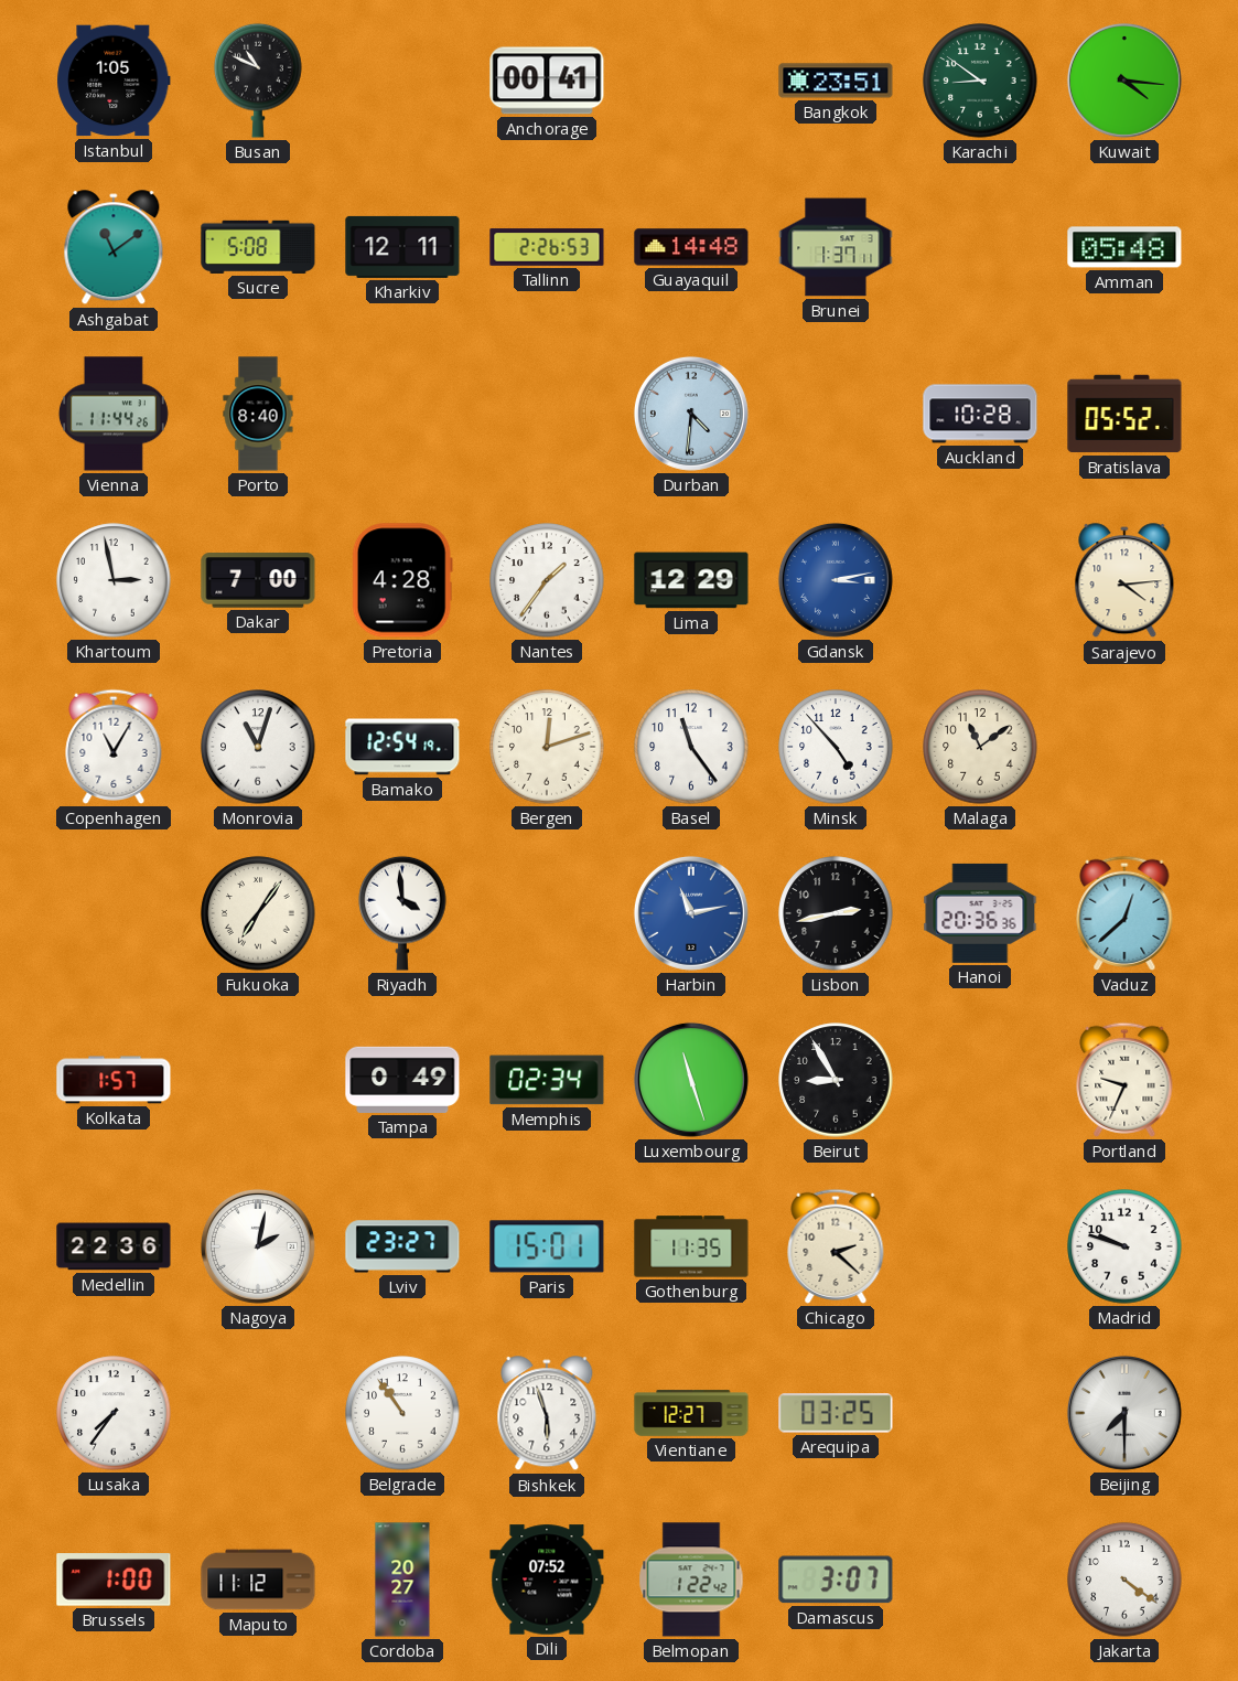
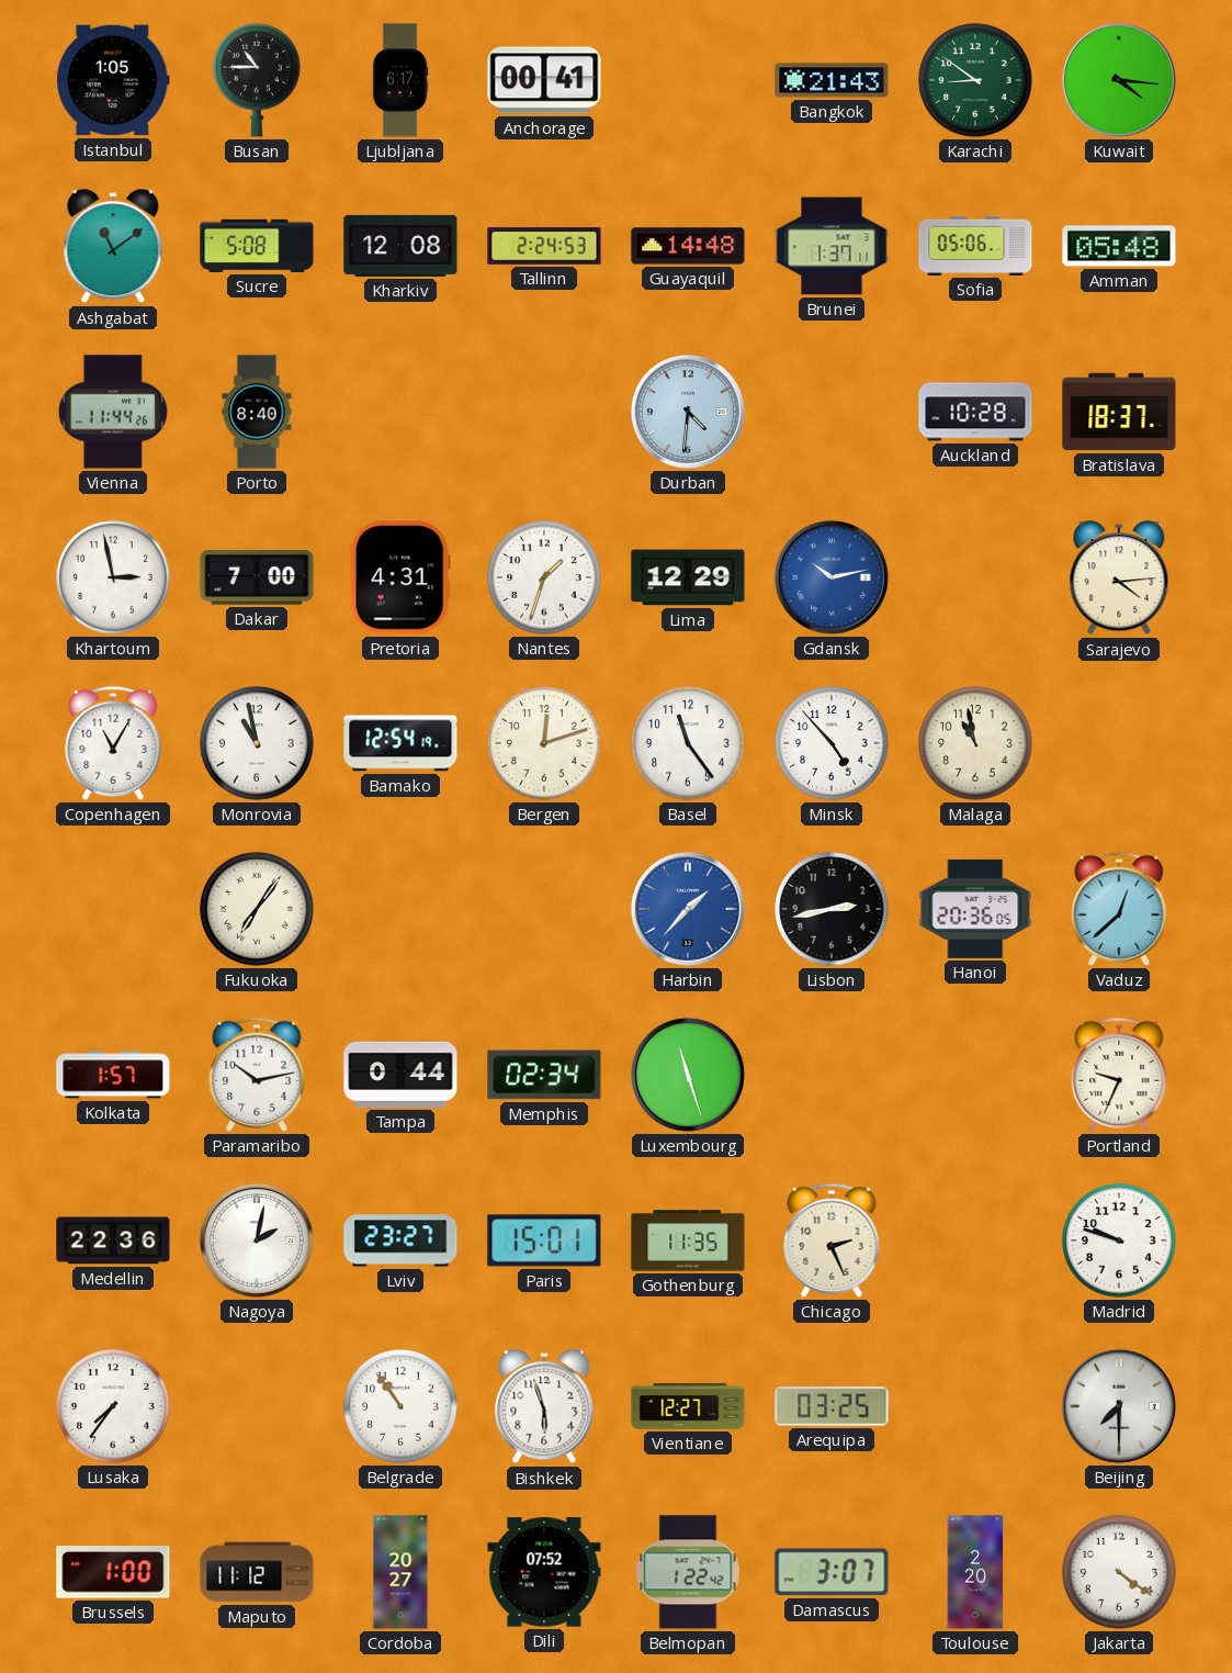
Busan: 10:49 -> 10:45
Ljubljana: none -> 6:17
Bangkok: 23:51 -> 21:43
Kharkiv: 12:11 -> 12:08
Tallinn: 2:26 -> 2:24
Sofia: none -> 05:06
Bratislava: 05:52 -> 18:37
Pretoria: 4:28 -> 4:31
Nantes: 1:36 -> 1:33
Gdansk: 3:13 -> 10:13
Monrovia: 11:03 -> 10:58
Malaga: 11:09 -> 10:58
Riyadh: 3:59 -> none
Harbin: 11:13 -> 1:37
Hanoi: 20:36:36 -> 20:36:05
Paramaribo: none -> 10:13
Tampa: 0:49 -> 0:44
Beirut: 8:55 -> none
Chicago: 2:22 -> 2:26
Toulouse: none -> 2:20
